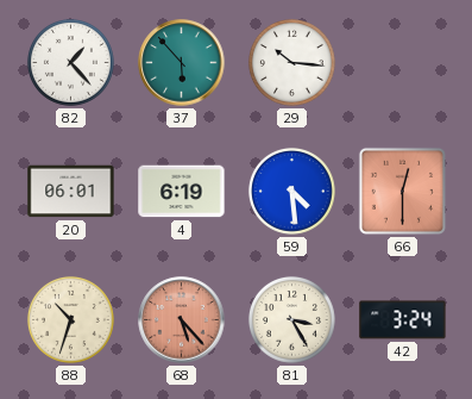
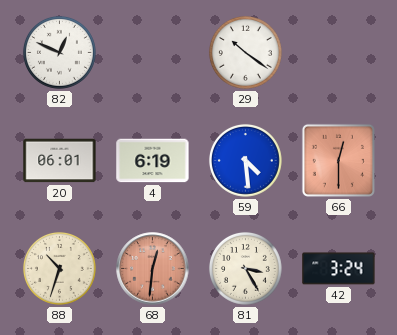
82: 1:23 -> 12:49
37: 5:53 -> none
29: 10:16 -> 10:21
68: 5:23 -> 12:31
